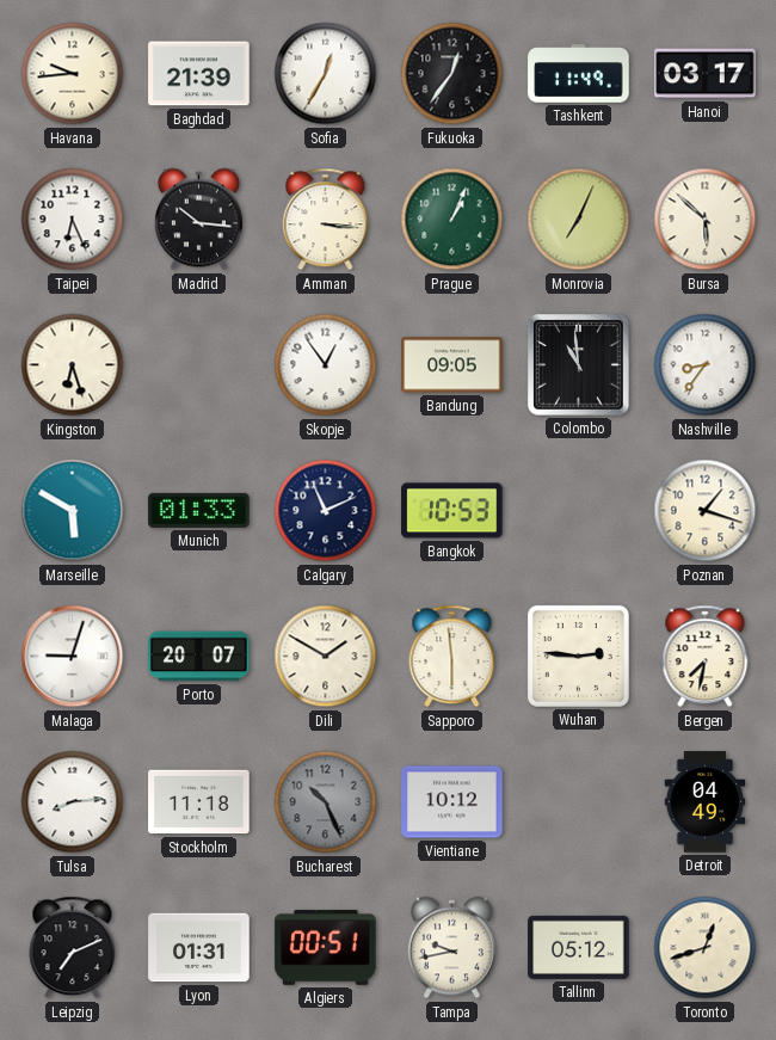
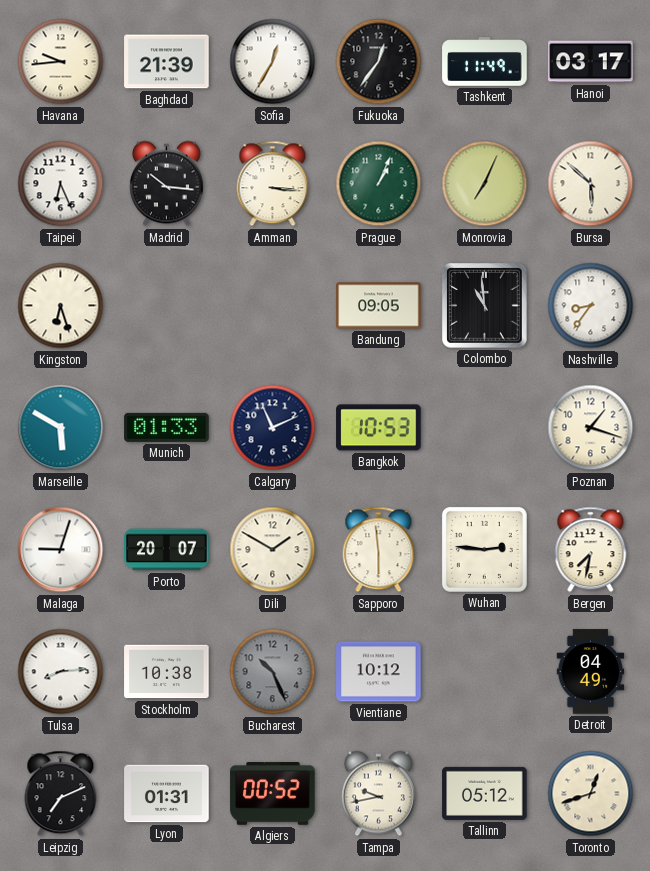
Skopje: 12:54 -> none
Stockholm: 11:18 -> 10:38
Algiers: 00:51 -> 00:52
